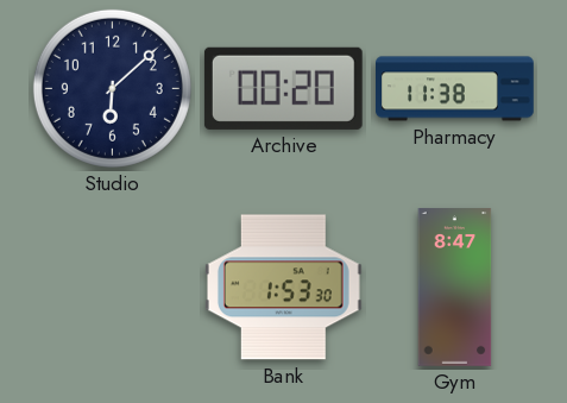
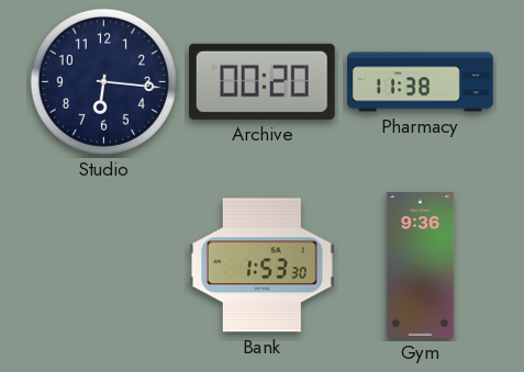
Studio: 6:08 -> 6:16
Gym: 8:47 -> 9:36
